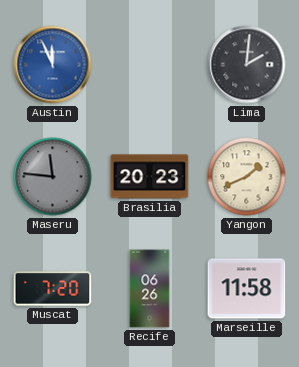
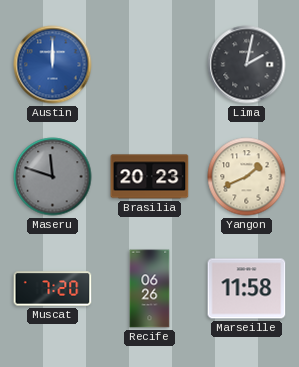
Austin: 11:56 -> 12:00
Lima: 2:01 -> 2:02
Maseru: 11:46 -> 11:48
